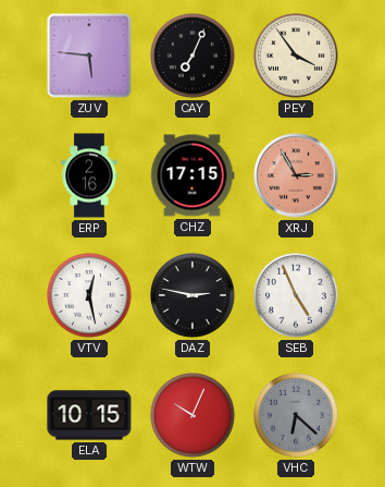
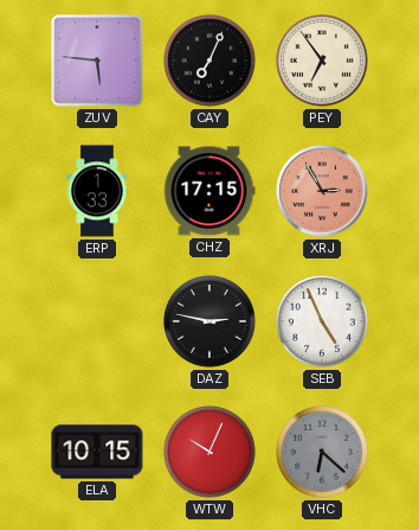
PEY: 3:54 -> 6:54
ERP: 2:16 -> 1:33
VTV: 12:28 -> none
